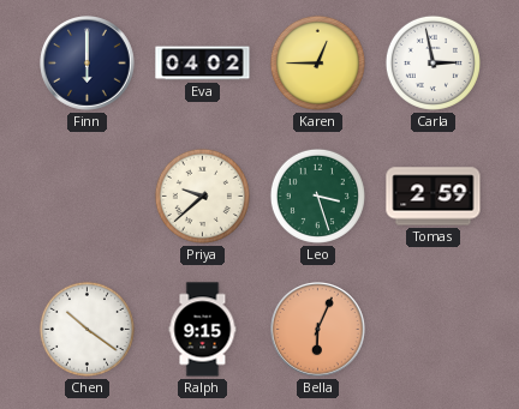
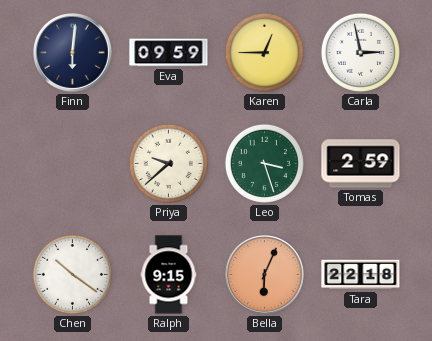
Finn: 6:00 -> 6:01
Eva: 04:02 -> 09:59
Tara: none -> 22:18
